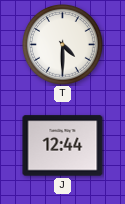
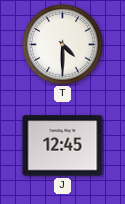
J: 12:44 -> 12:45
